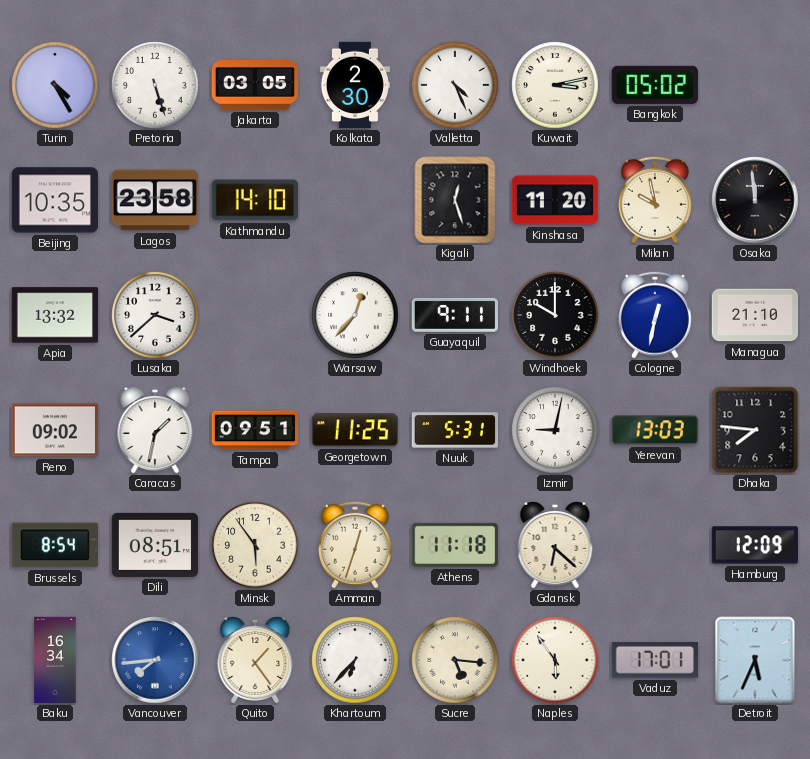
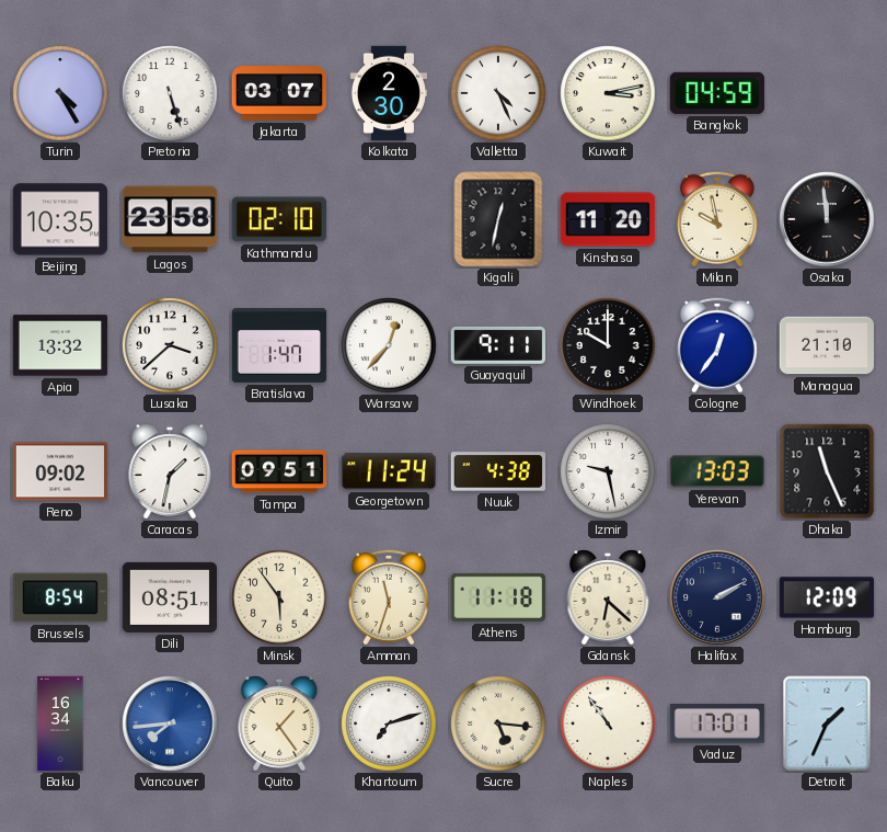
Jakarta: 03:05 -> 03:07
Bangkok: 05:02 -> 04:59
Kathmandu: 14:10 -> 02:10
Kigali: 12:27 -> 12:32
Bratislava: none -> 1:47
Cologne: 12:32 -> 12:36
Georgetown: 11:25 -> 11:24
Nuuk: 5:31 -> 4:38
Izmir: 9:02 -> 9:28
Dhaka: 7:46 -> 11:26
Amman: 12:33 -> 11:33
Halifax: none -> 2:10
Khartoum: 6:37 -> 7:12
Naples: 5:54 -> 10:54
Detroit: 5:34 -> 1:34
